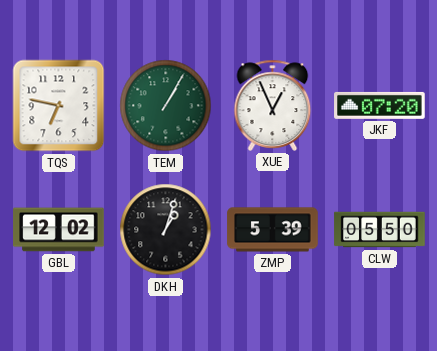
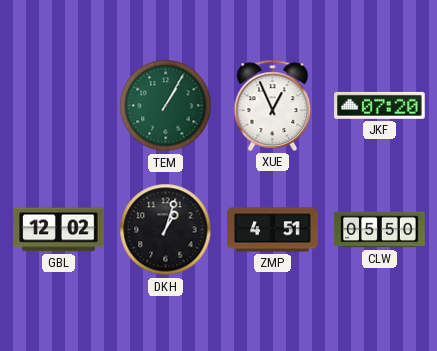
TQS: 6:47 -> none
ZMP: 5:39 -> 4:51
